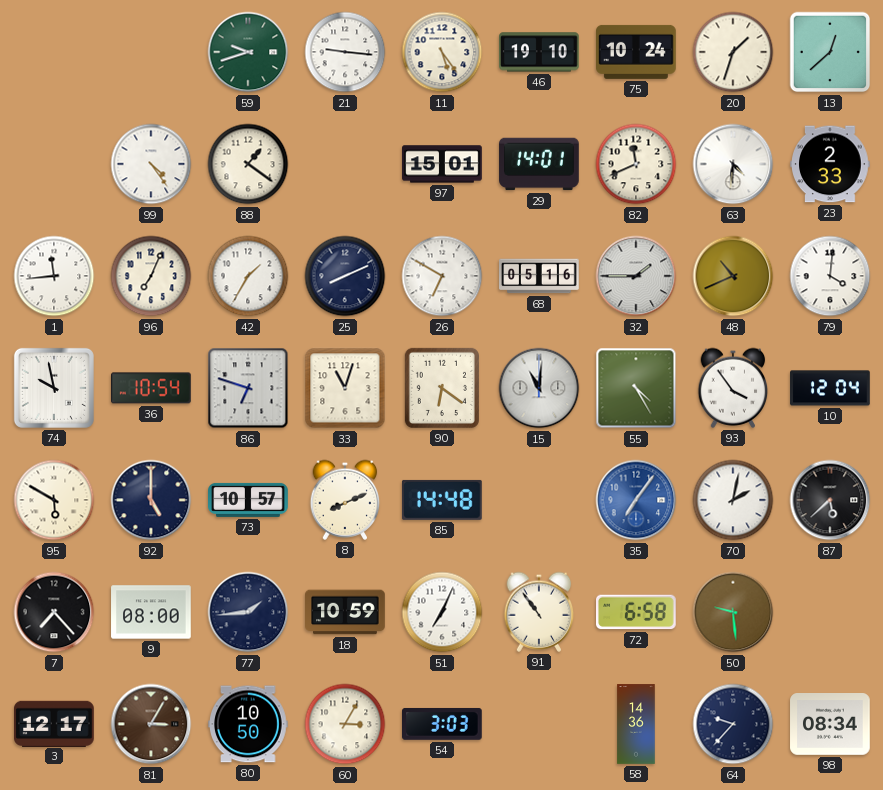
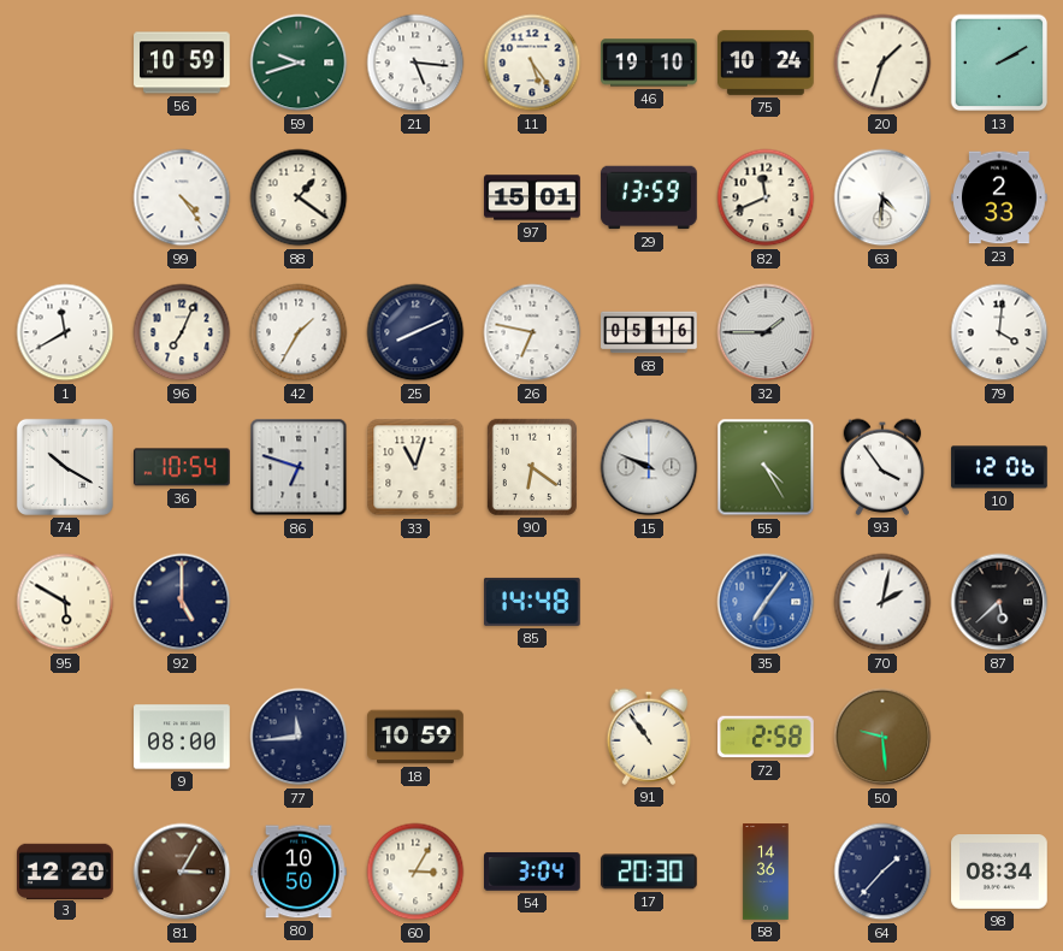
56: none -> 10:59
21: 9:16 -> 5:16
13: 12:38 -> 2:10
29: 14:01 -> 13:59
1: 11:44 -> 11:40
26: 6:50 -> 6:47
48: 10:41 -> none
74: 9:58 -> 10:20
15: 11:01 -> 9:49
10: 12:04 -> 12:06
73: 10:57 -> none
8: 8:11 -> none
7: 7:23 -> none
77: 1:44 -> 11:44
51: 7:04 -> none
72: 6:58 -> 2:58
3: 12:17 -> 12:20
54: 3:03 -> 3:04
17: none -> 20:30
64: 9:37 -> 1:37
